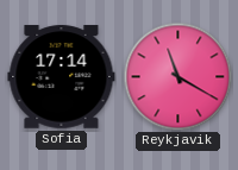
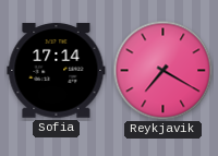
Reykjavik: 11:20 -> 7:20
